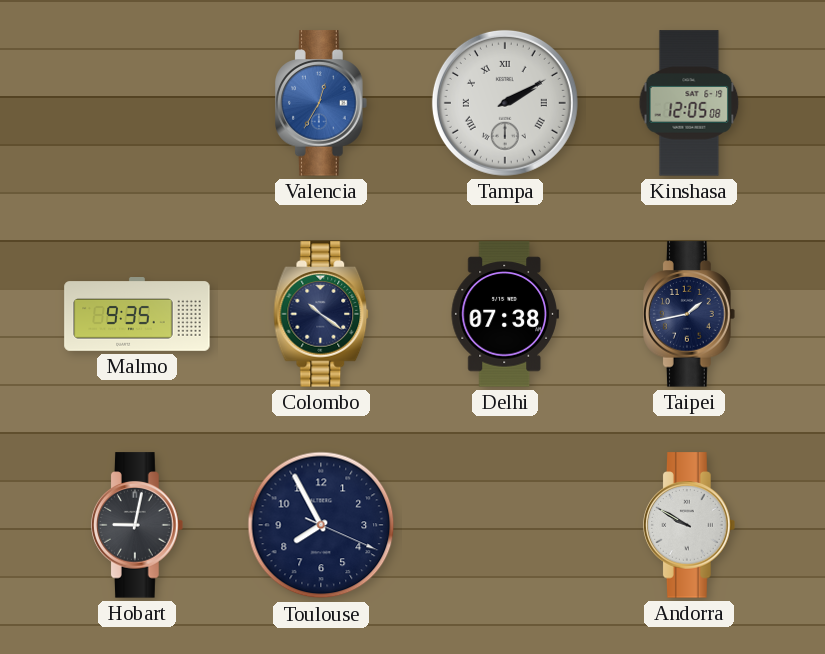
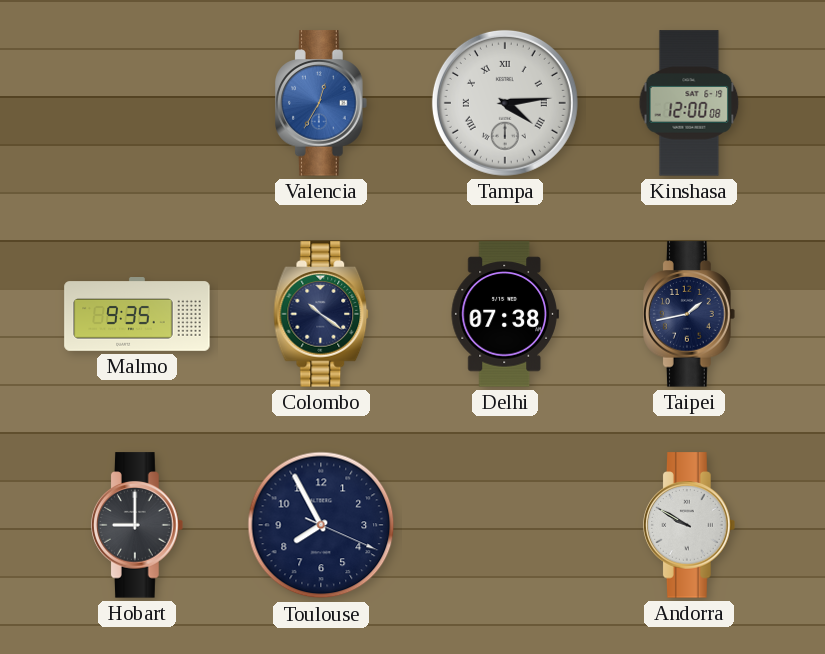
Tampa: 2:10 -> 4:14
Kinshasa: 12:05 -> 12:00
Hobart: 9:02 -> 9:00
